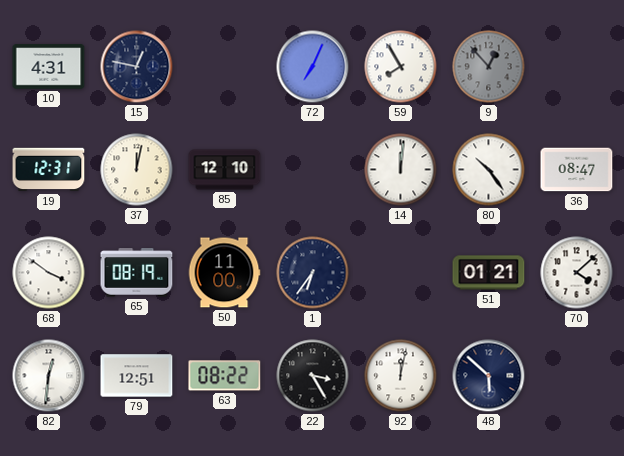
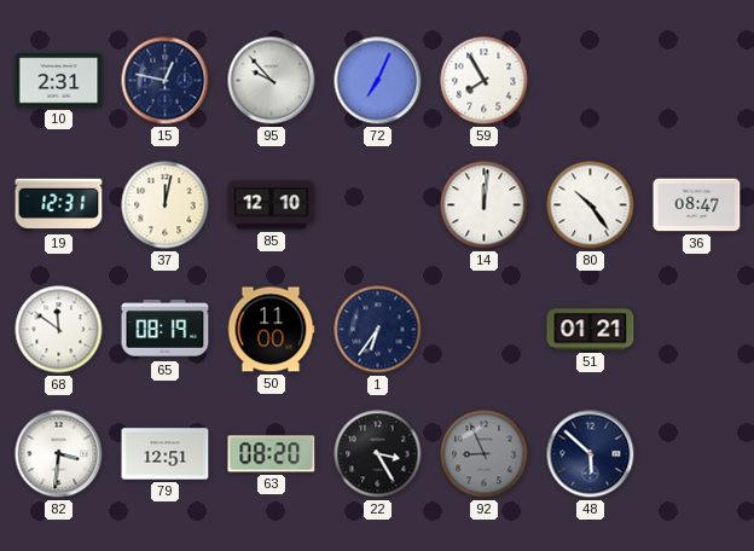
10: 4:31 -> 2:31
95: none -> 9:53
9: 12:53 -> none
68: 3:51 -> 11:51
70: 4:08 -> none
82: 12:31 -> 3:31
63: 08:22 -> 08:20
92: 12:02 -> 8:56
92 dial: white -> grey
